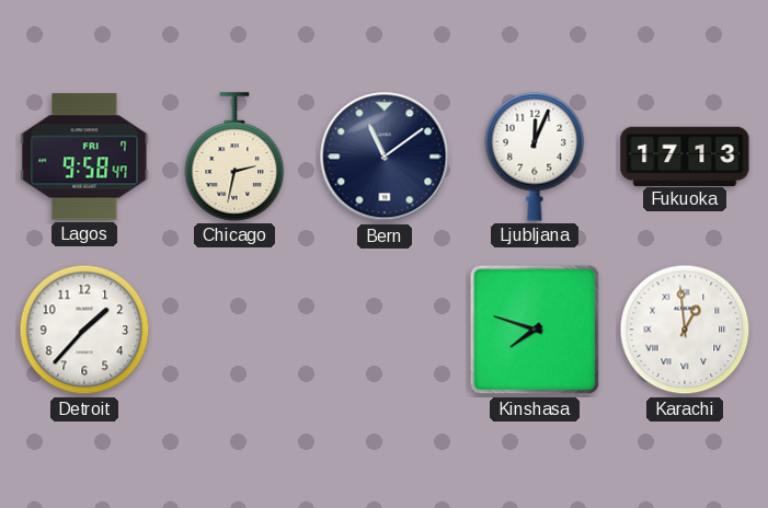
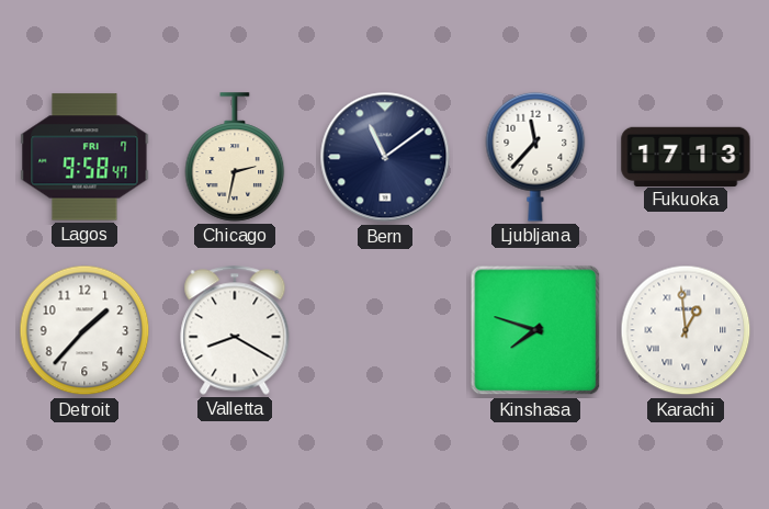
Ljubljana: 12:04 -> 11:37
Valletta: none -> 8:20
